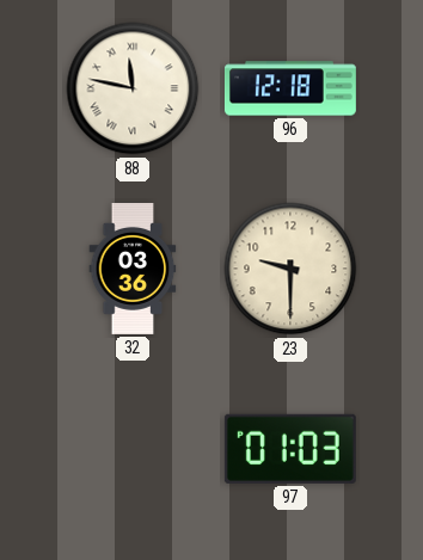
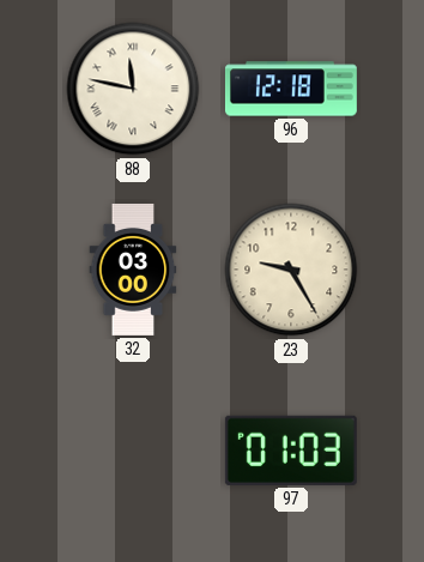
32: 03:36 -> 03:00
23: 9:30 -> 9:25
